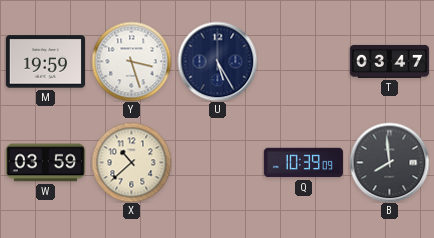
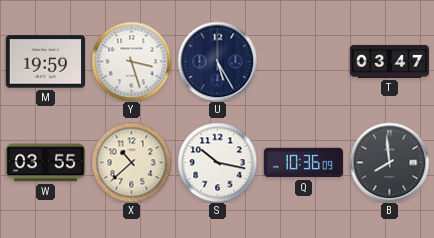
W: 03:59 -> 03:55
S: none -> 10:17
Q: 10:39 -> 10:36
